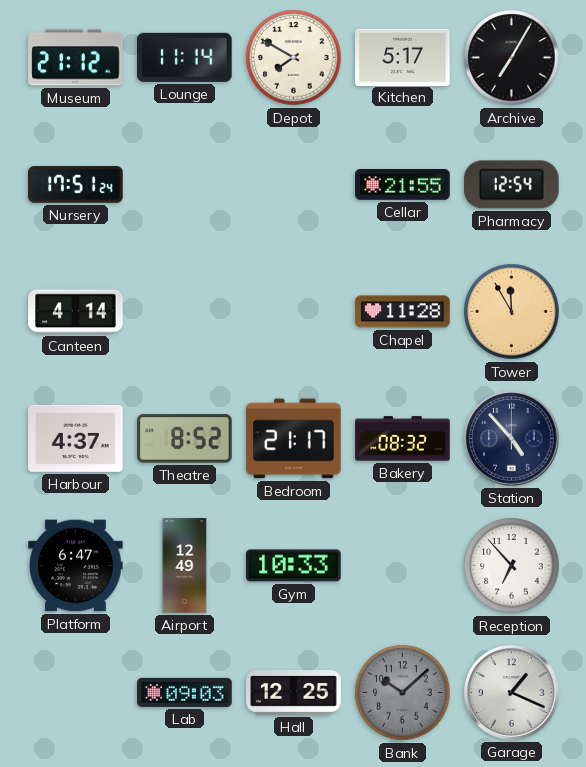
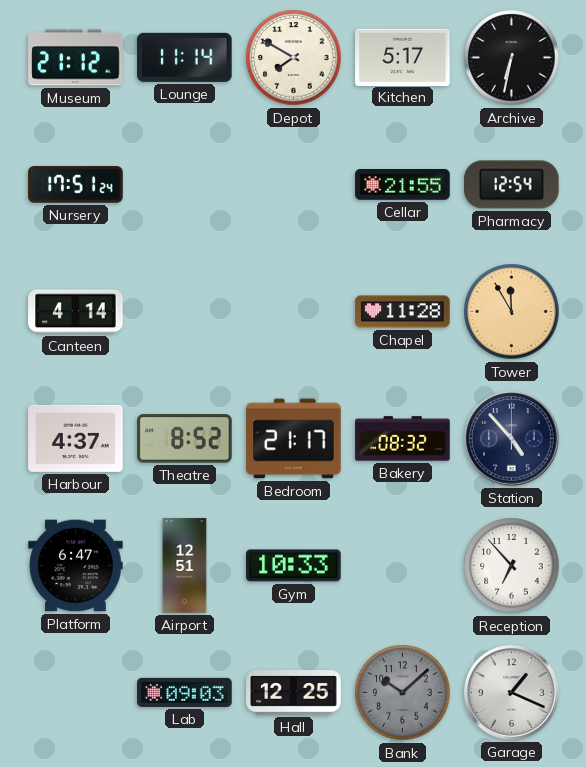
Archive: 7:05 -> 6:32
Airport: 12:49 -> 12:51
